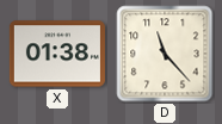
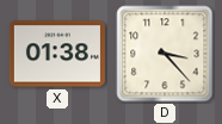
D: 11:23 -> 3:23
